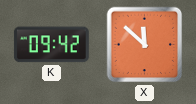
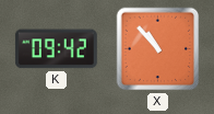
X: 11:52 -> 10:53
